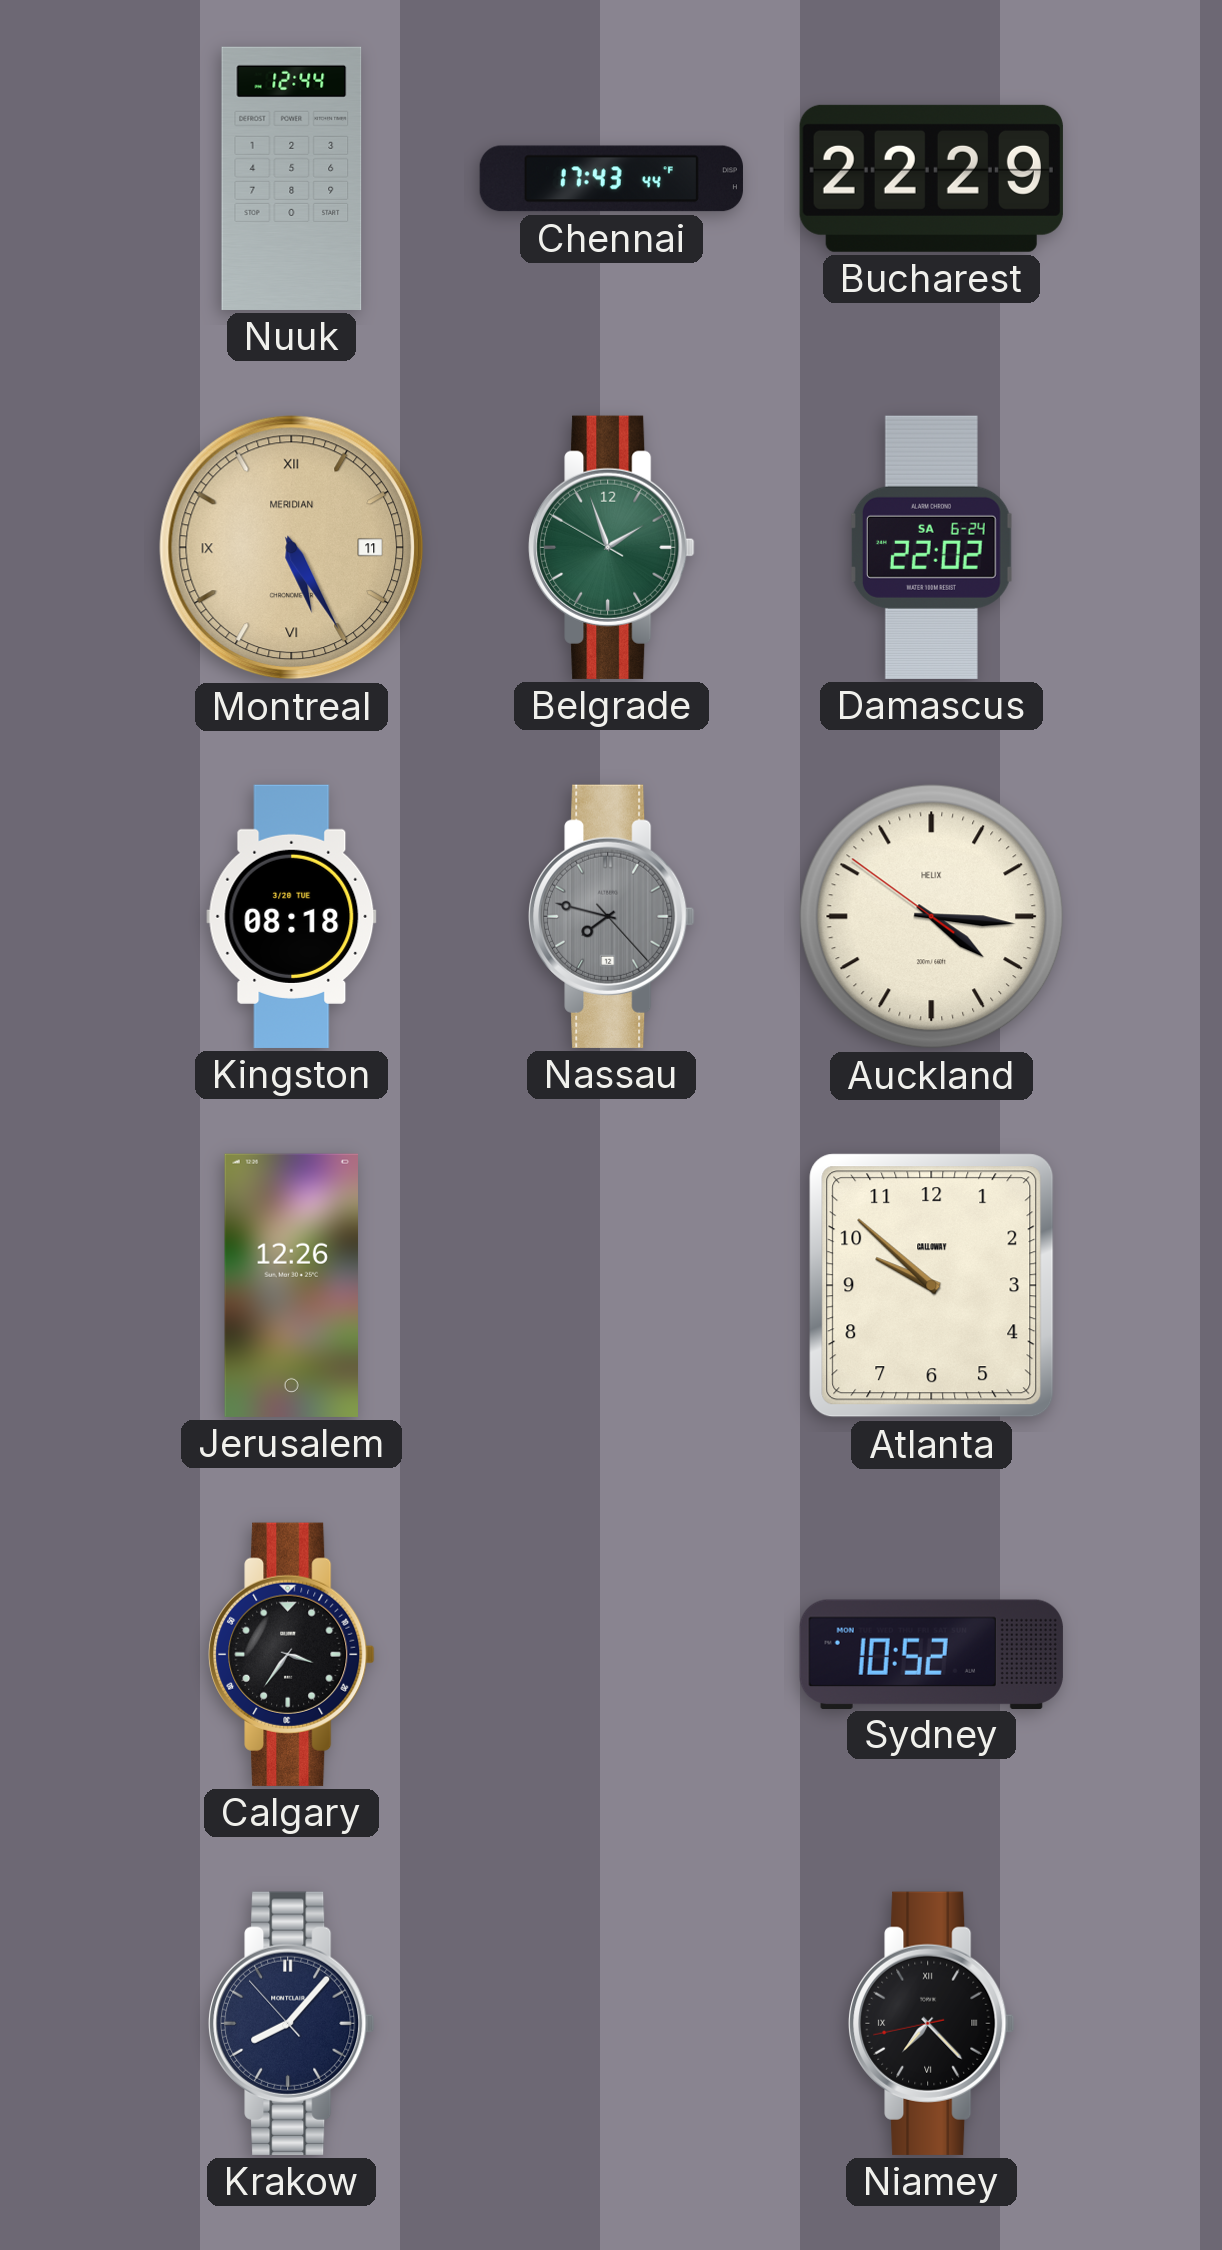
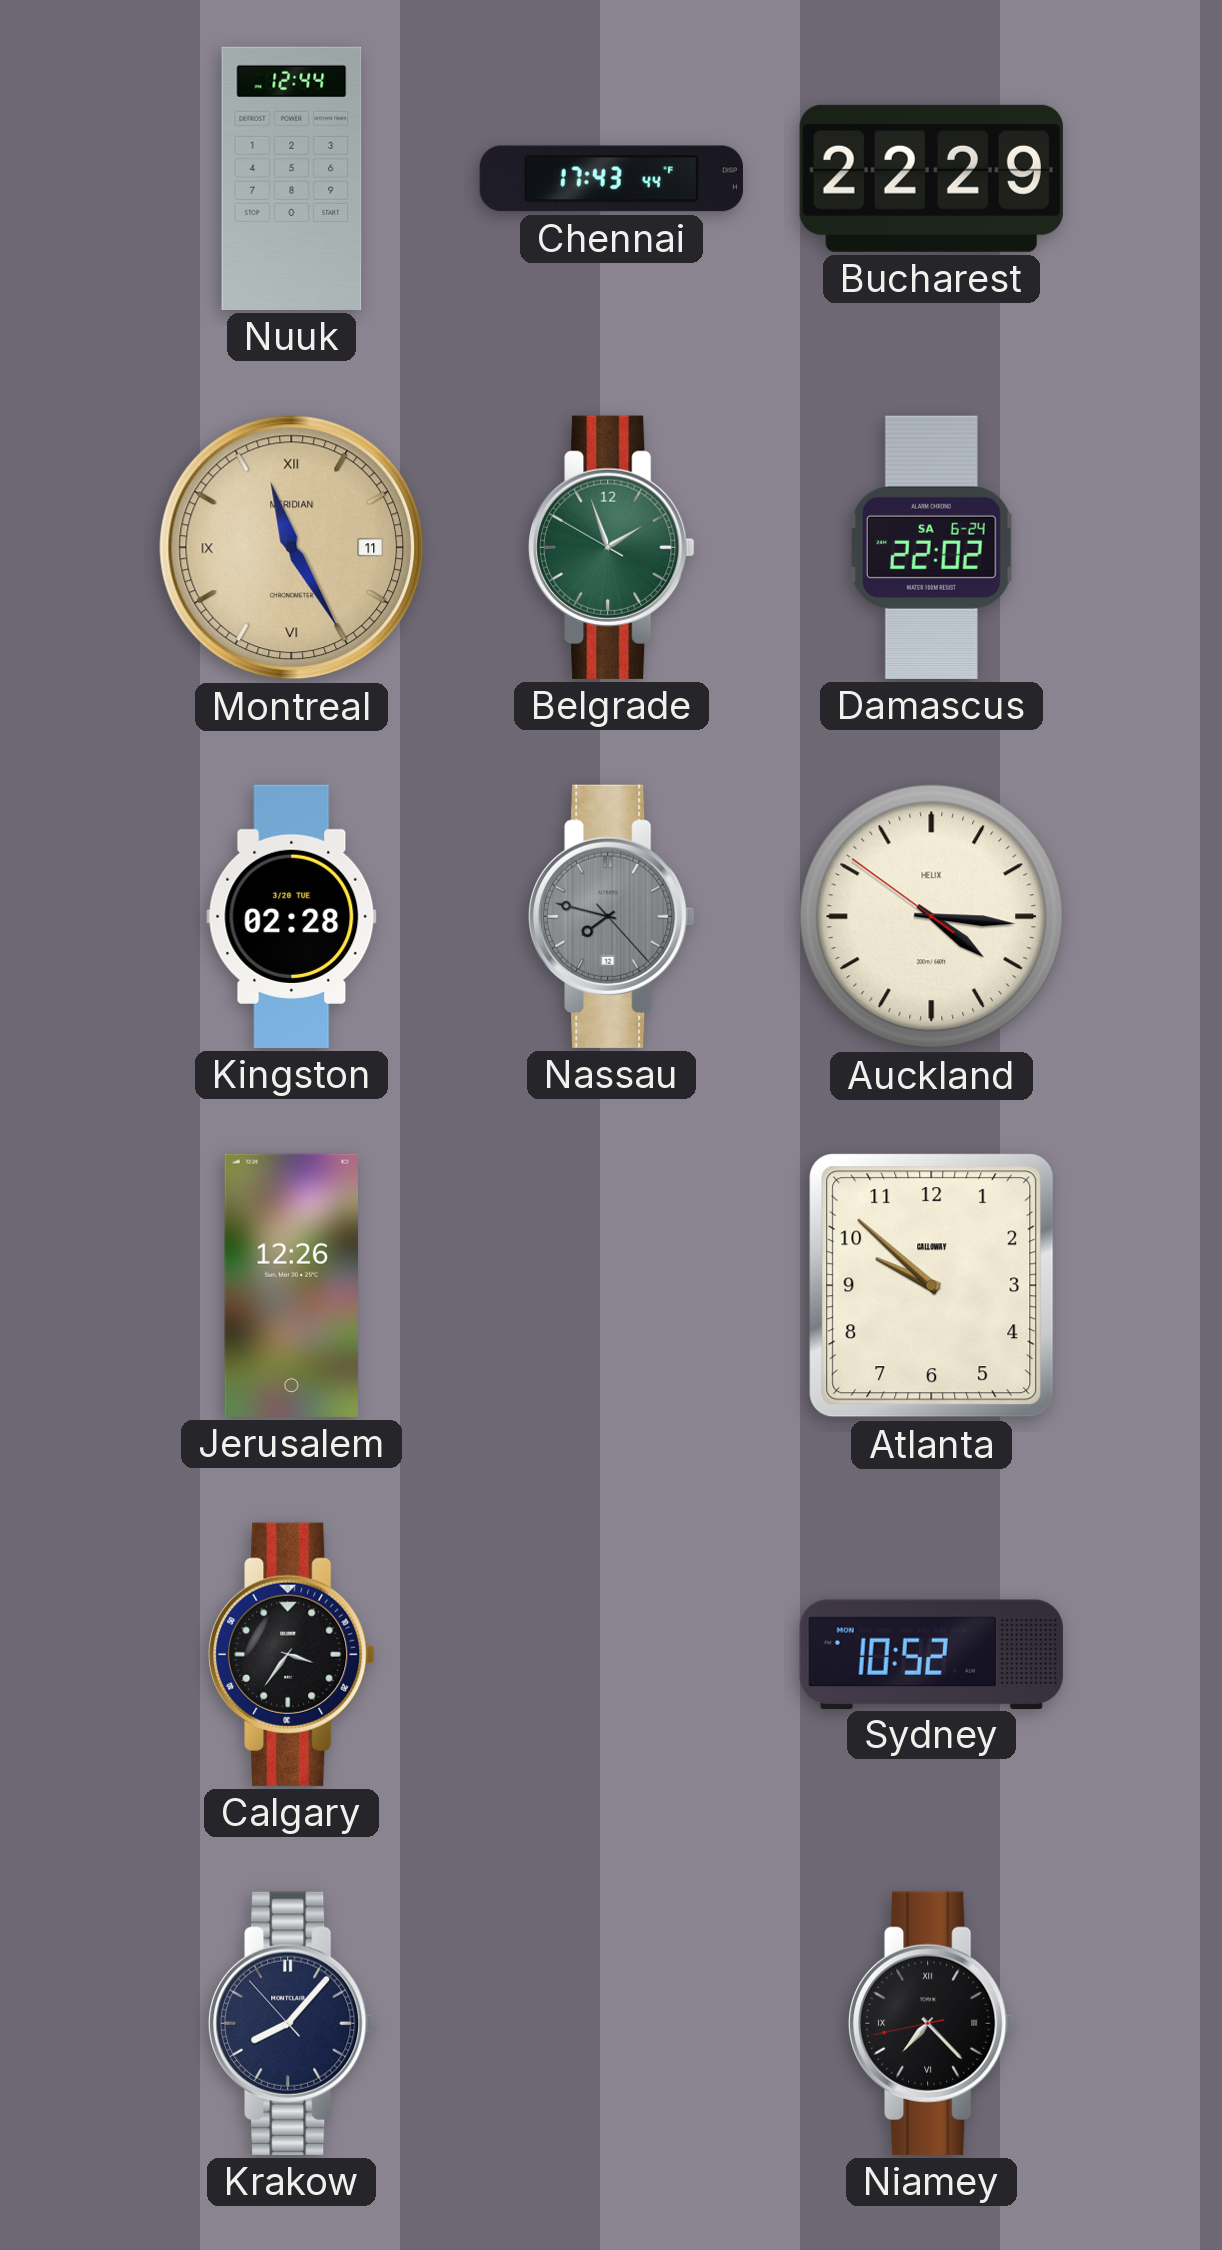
Montreal: 5:25 -> 11:25
Kingston: 08:18 -> 02:28
